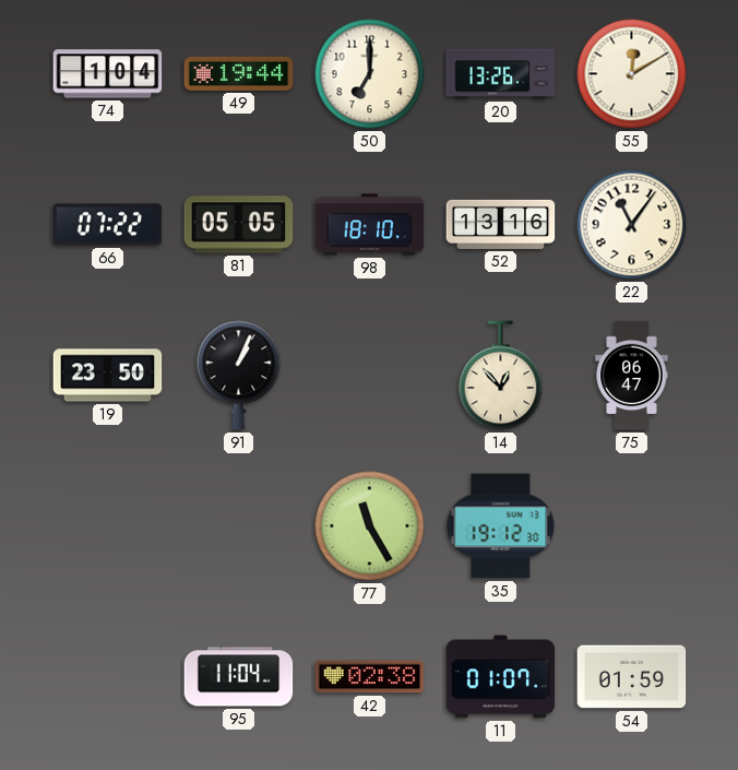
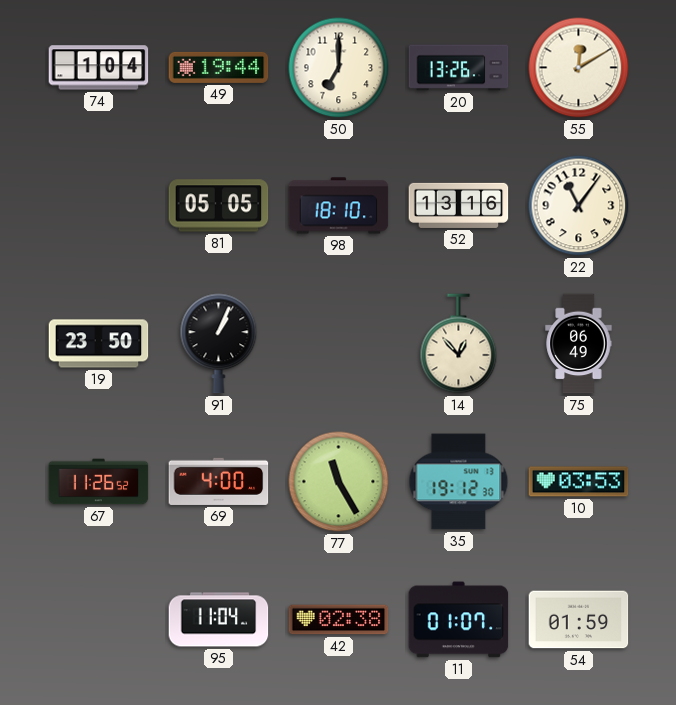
66: 07:22 -> none
75: 06:47 -> 06:49
67: none -> 11:26
69: none -> 4:00
10: none -> 03:53
